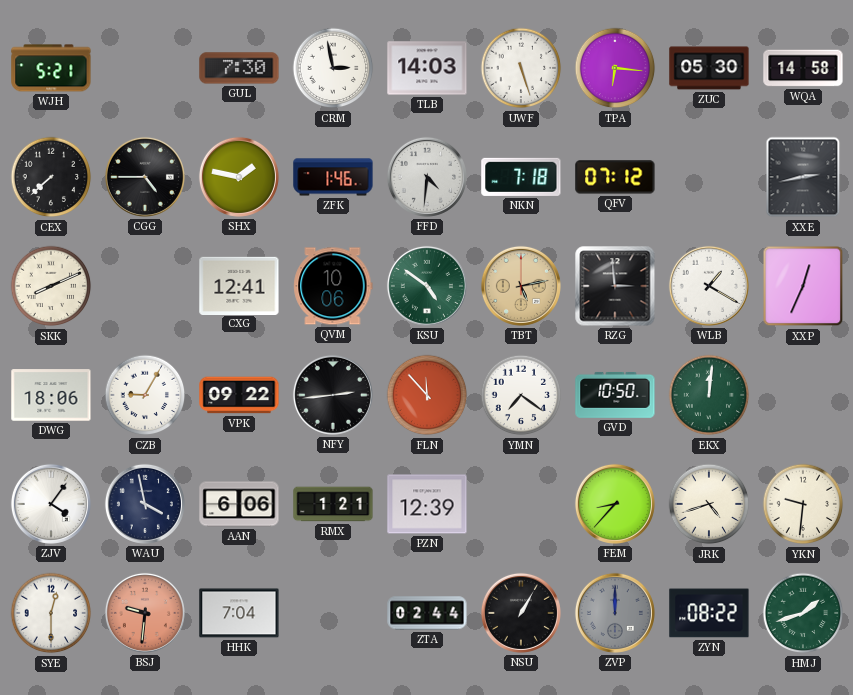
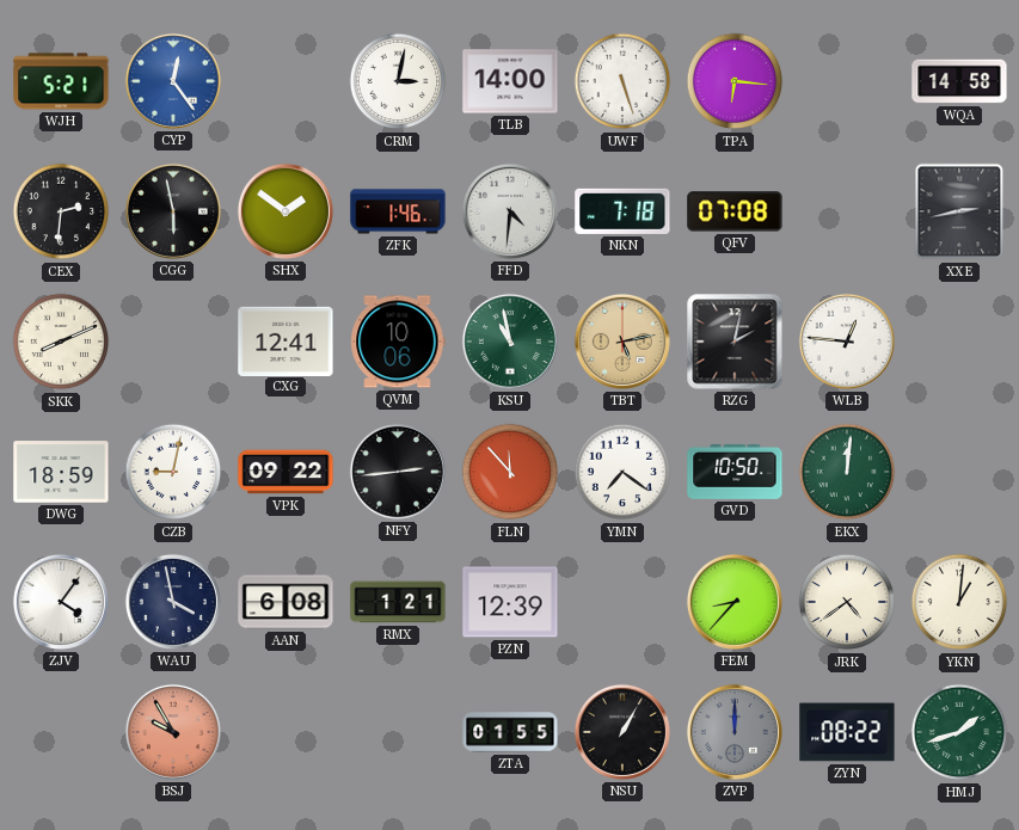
CYP: none -> 12:24
GUL: 7:30 -> none
CRM: 2:58 -> 3:02
TLB: 14:03 -> 14:00
ZUC: 05:30 -> none
CEX: 7:38 -> 2:31
CGG: 4:45 -> 5:58
SHX: 1:47 -> 1:51
QFV: 07:12 -> 07:08
KSU: 4:51 -> 10:58
RZG: 2:59 -> 2:02
WLB: 1:20 -> 12:46
XXP: 12:34 -> none
DWG: 18:06 -> 18:59
CZB: 9:05 -> 9:02
AAN: 6:06 -> 6:08
JRK: 4:42 -> 4:39
YKN: 9:31 -> 1:01
SYE: 12:30 -> none
BSJ: 9:31 -> 9:55
HHK: 7:04 -> none
ZTA: 02:44 -> 01:55
